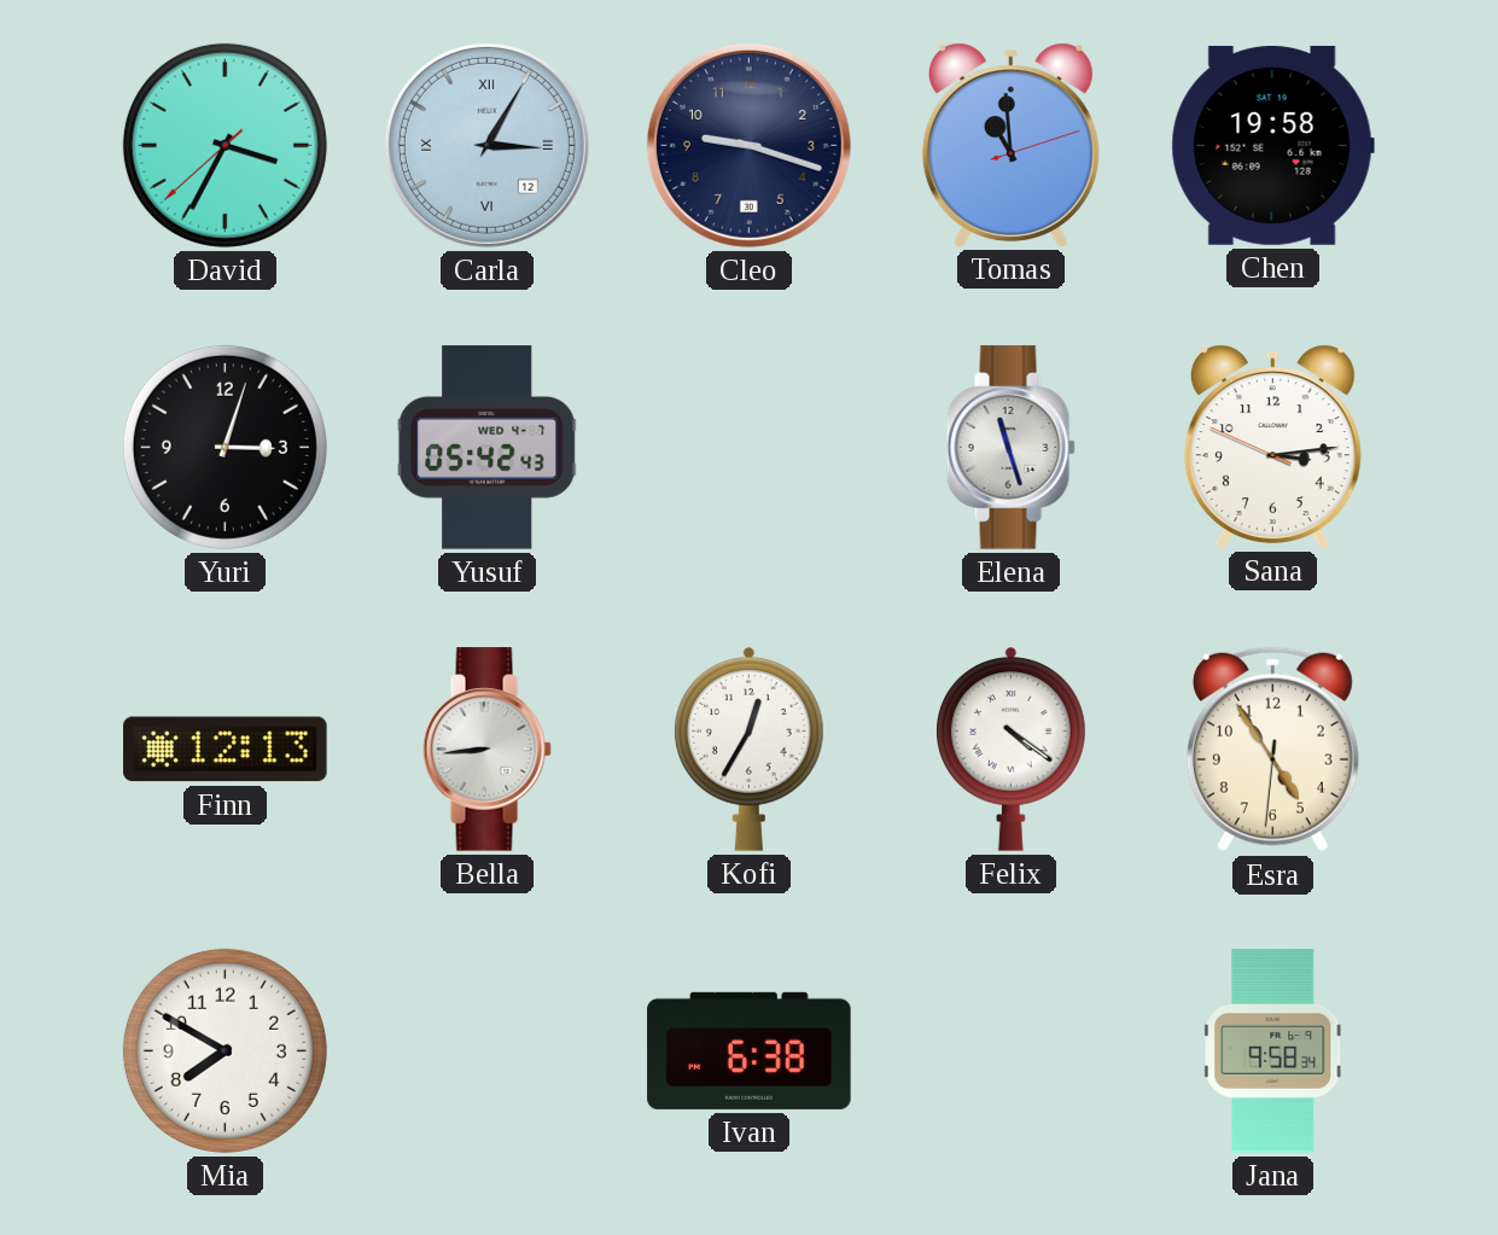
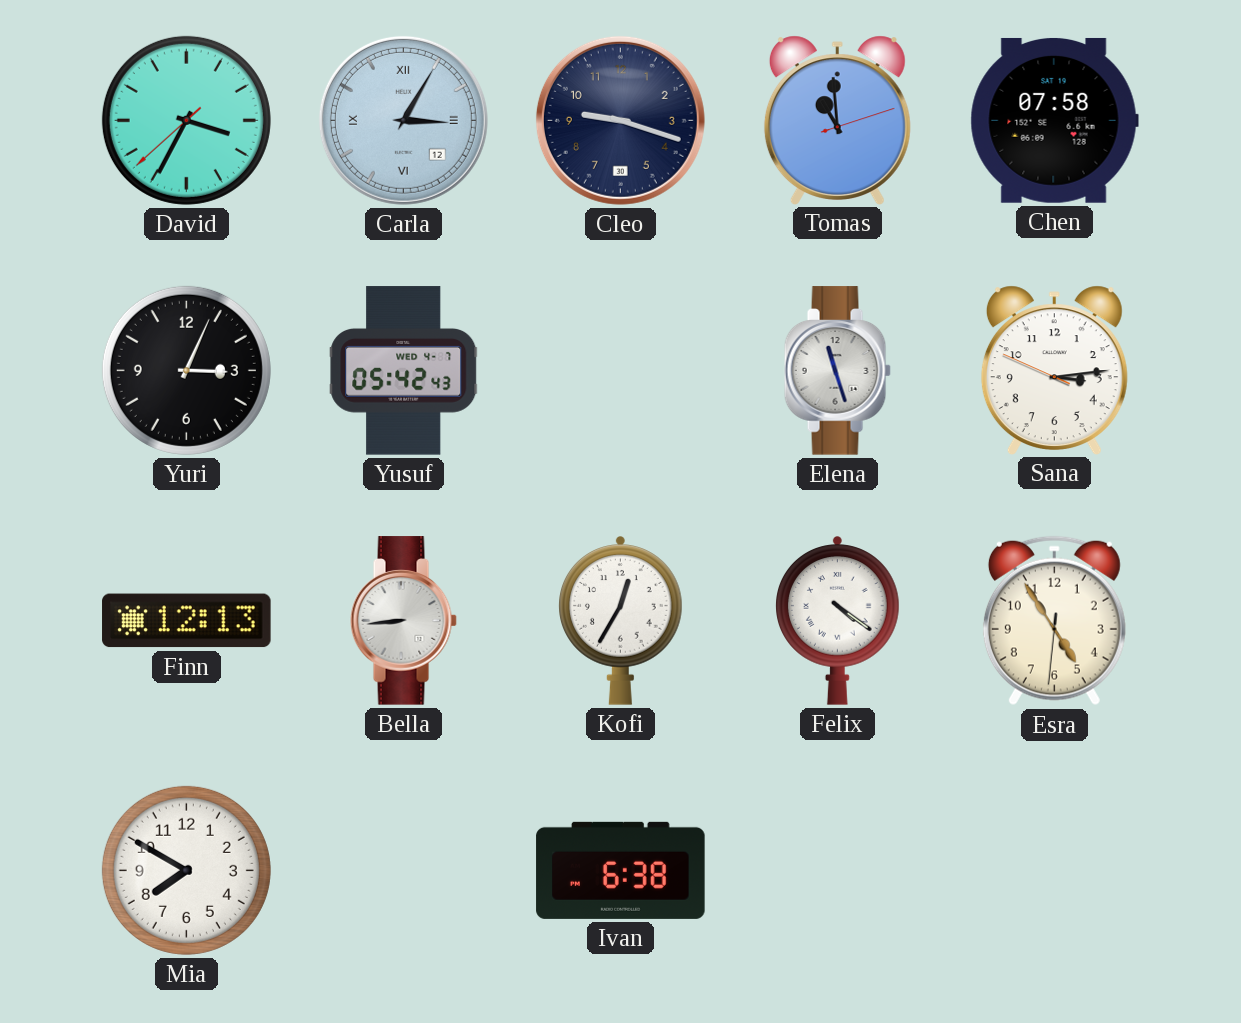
Chen: 19:58 -> 07:58
Yuri: 3:03 -> 3:04
Jana: 9:58 -> none
